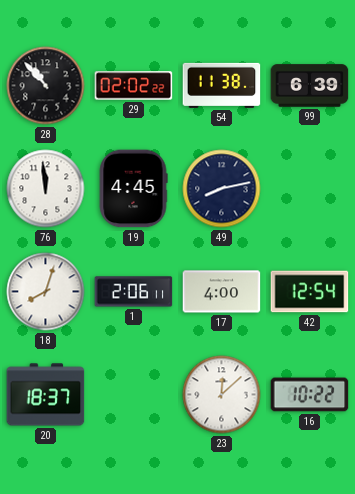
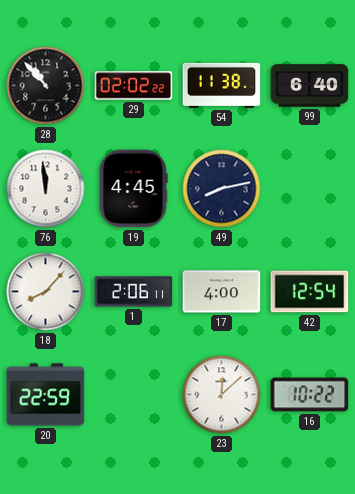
99: 6:39 -> 6:40
18: 8:03 -> 8:07
20: 18:37 -> 22:59
